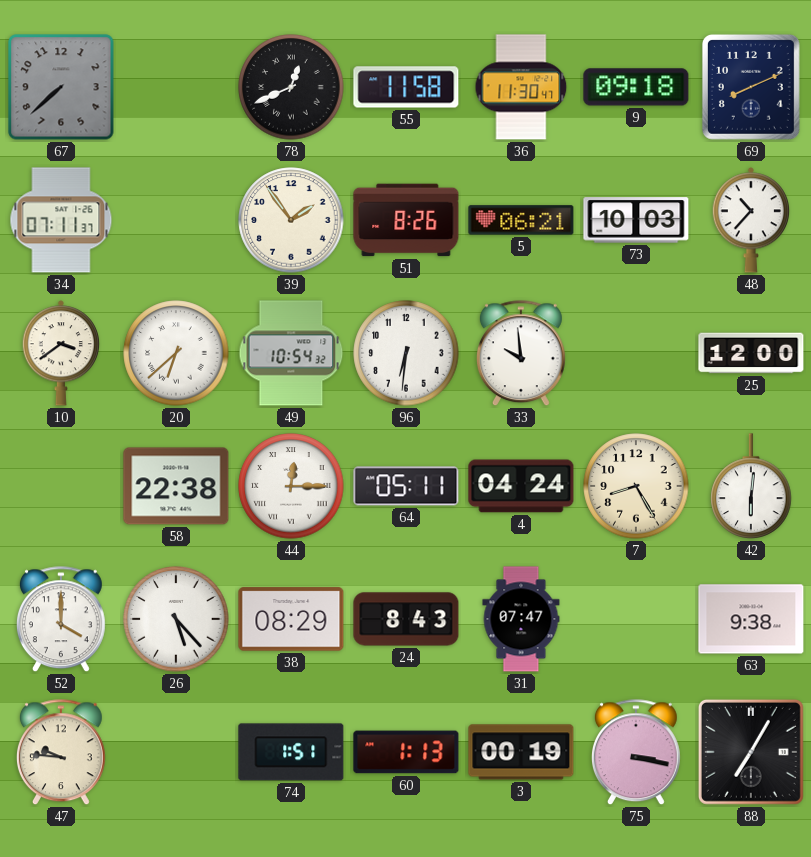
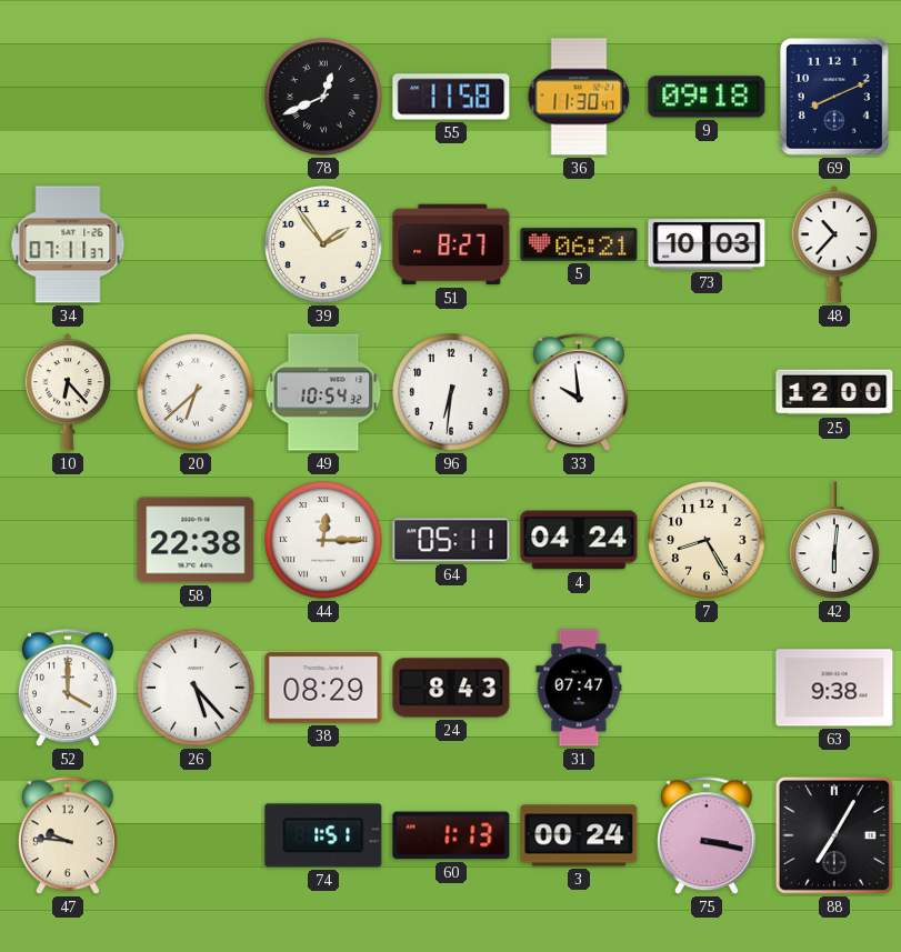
67: 7:38 -> none
51: 8:26 -> 8:27
10: 3:39 -> 6:23
3: 00:19 -> 00:24
